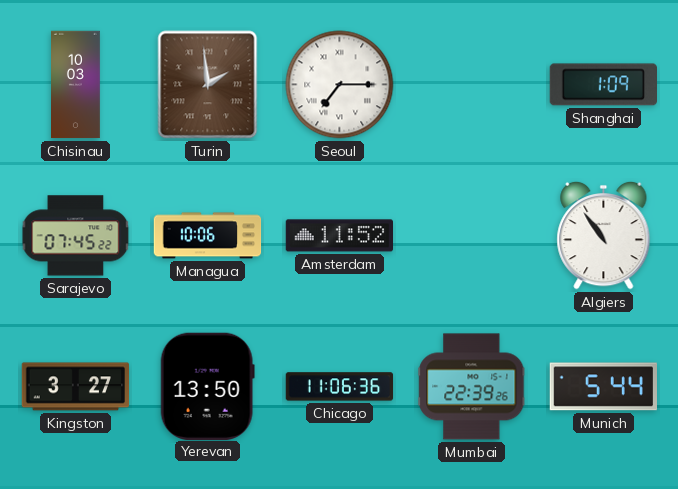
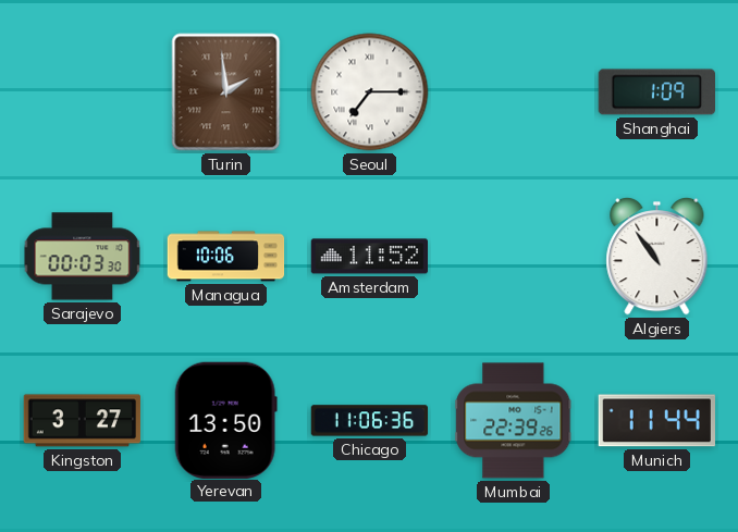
Chisinau: 10:03 -> none
Sarajevo: 07:45 -> 00:03
Munich: 5:44 -> 11:44
